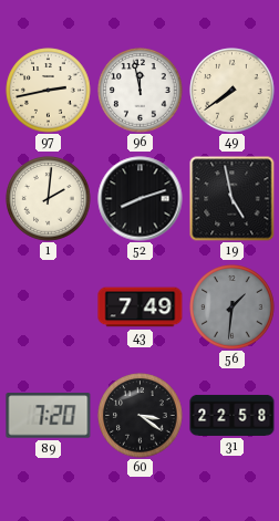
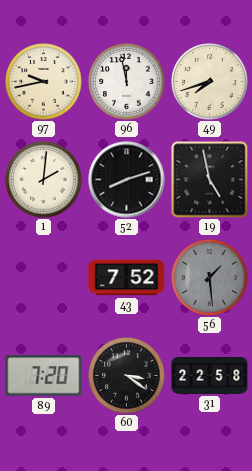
97: 2:43 -> 9:43
49: 7:39 -> 7:42
43: 7:49 -> 7:52
56: 1:31 -> 1:29
